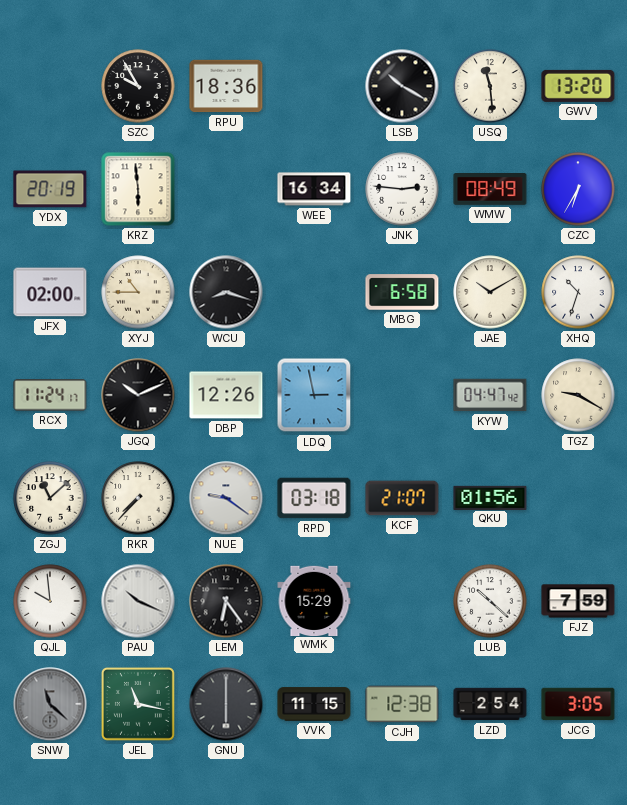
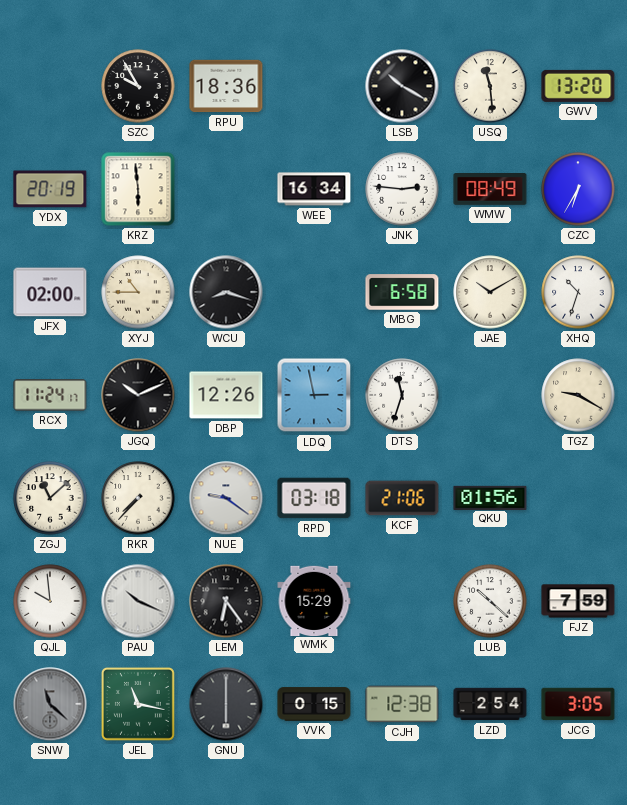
DTS: none -> 11:33
KYW: 04:47 -> none
KCF: 21:07 -> 21:06
VVK: 11:15 -> 0:15
